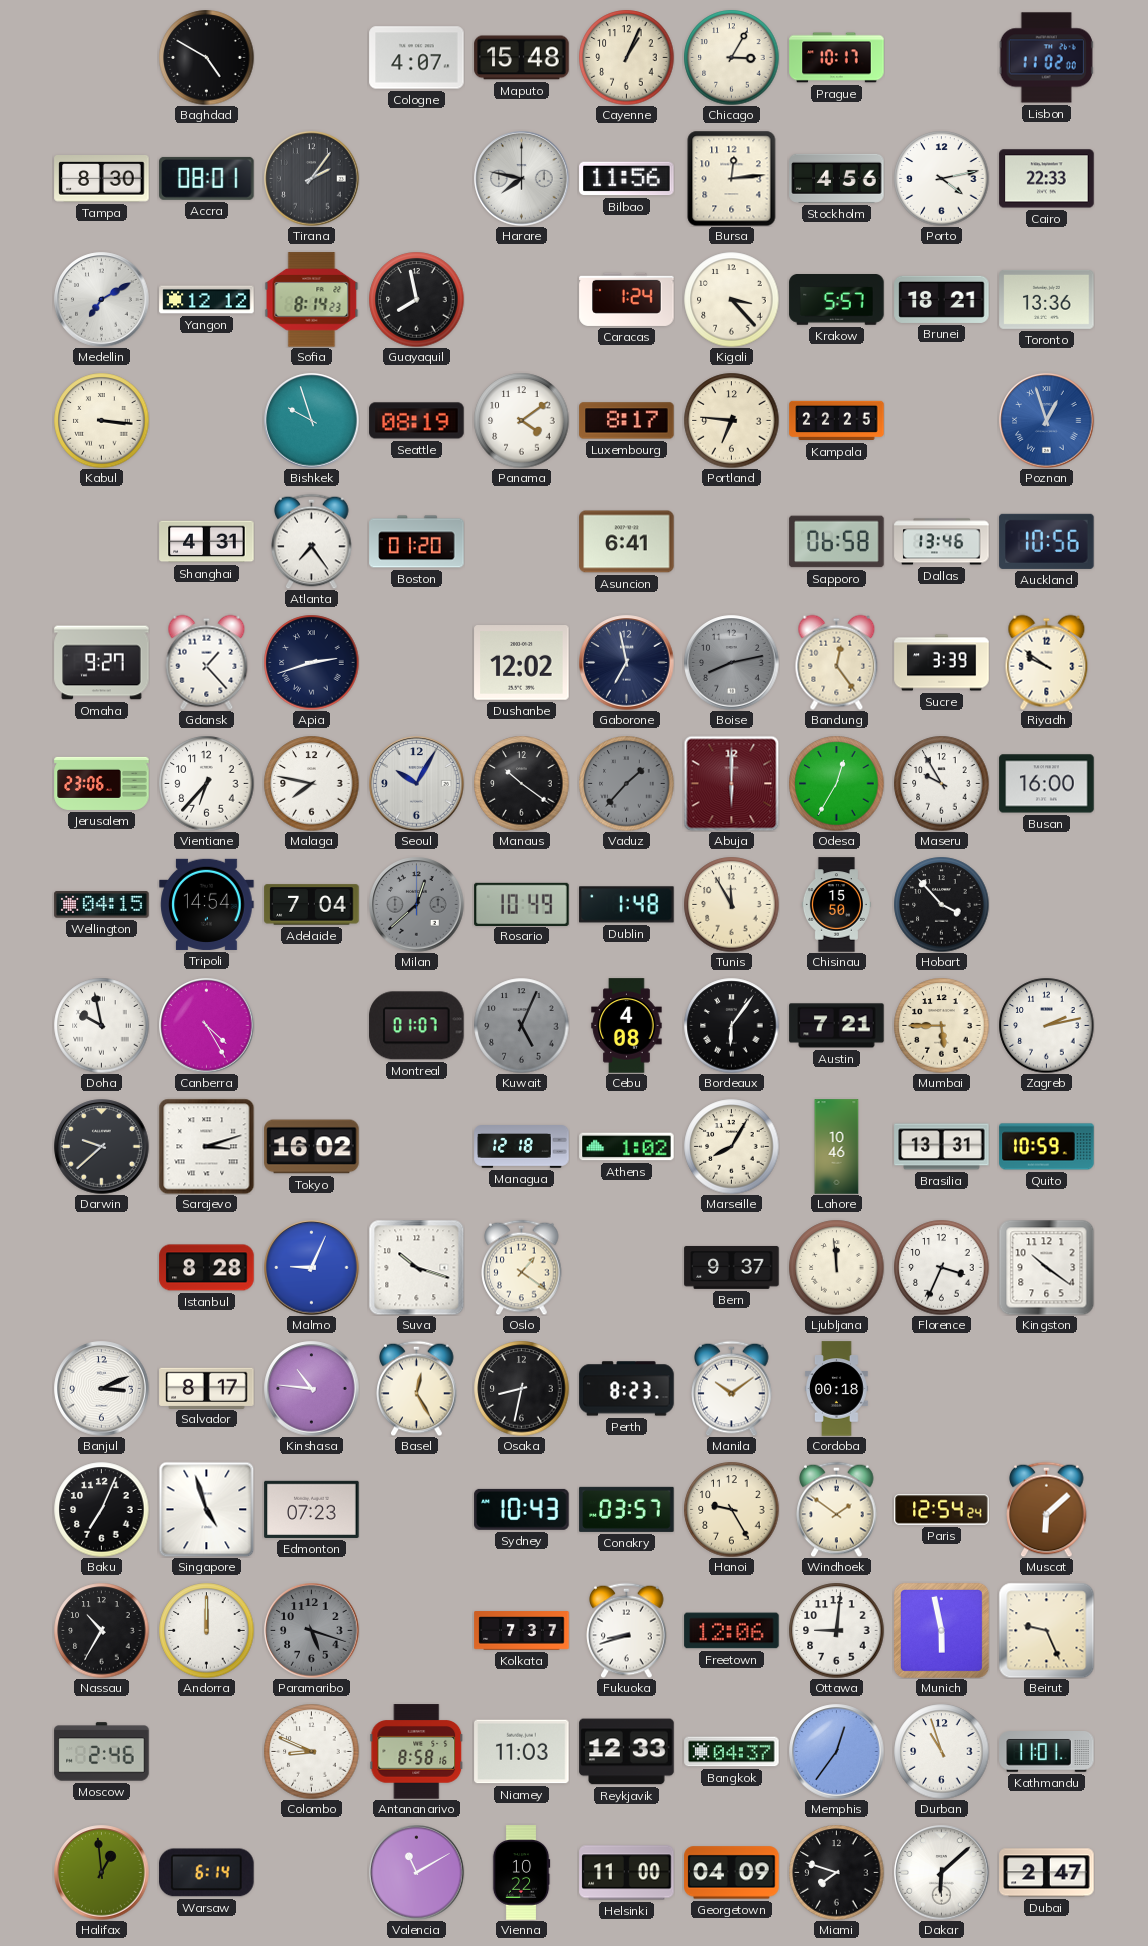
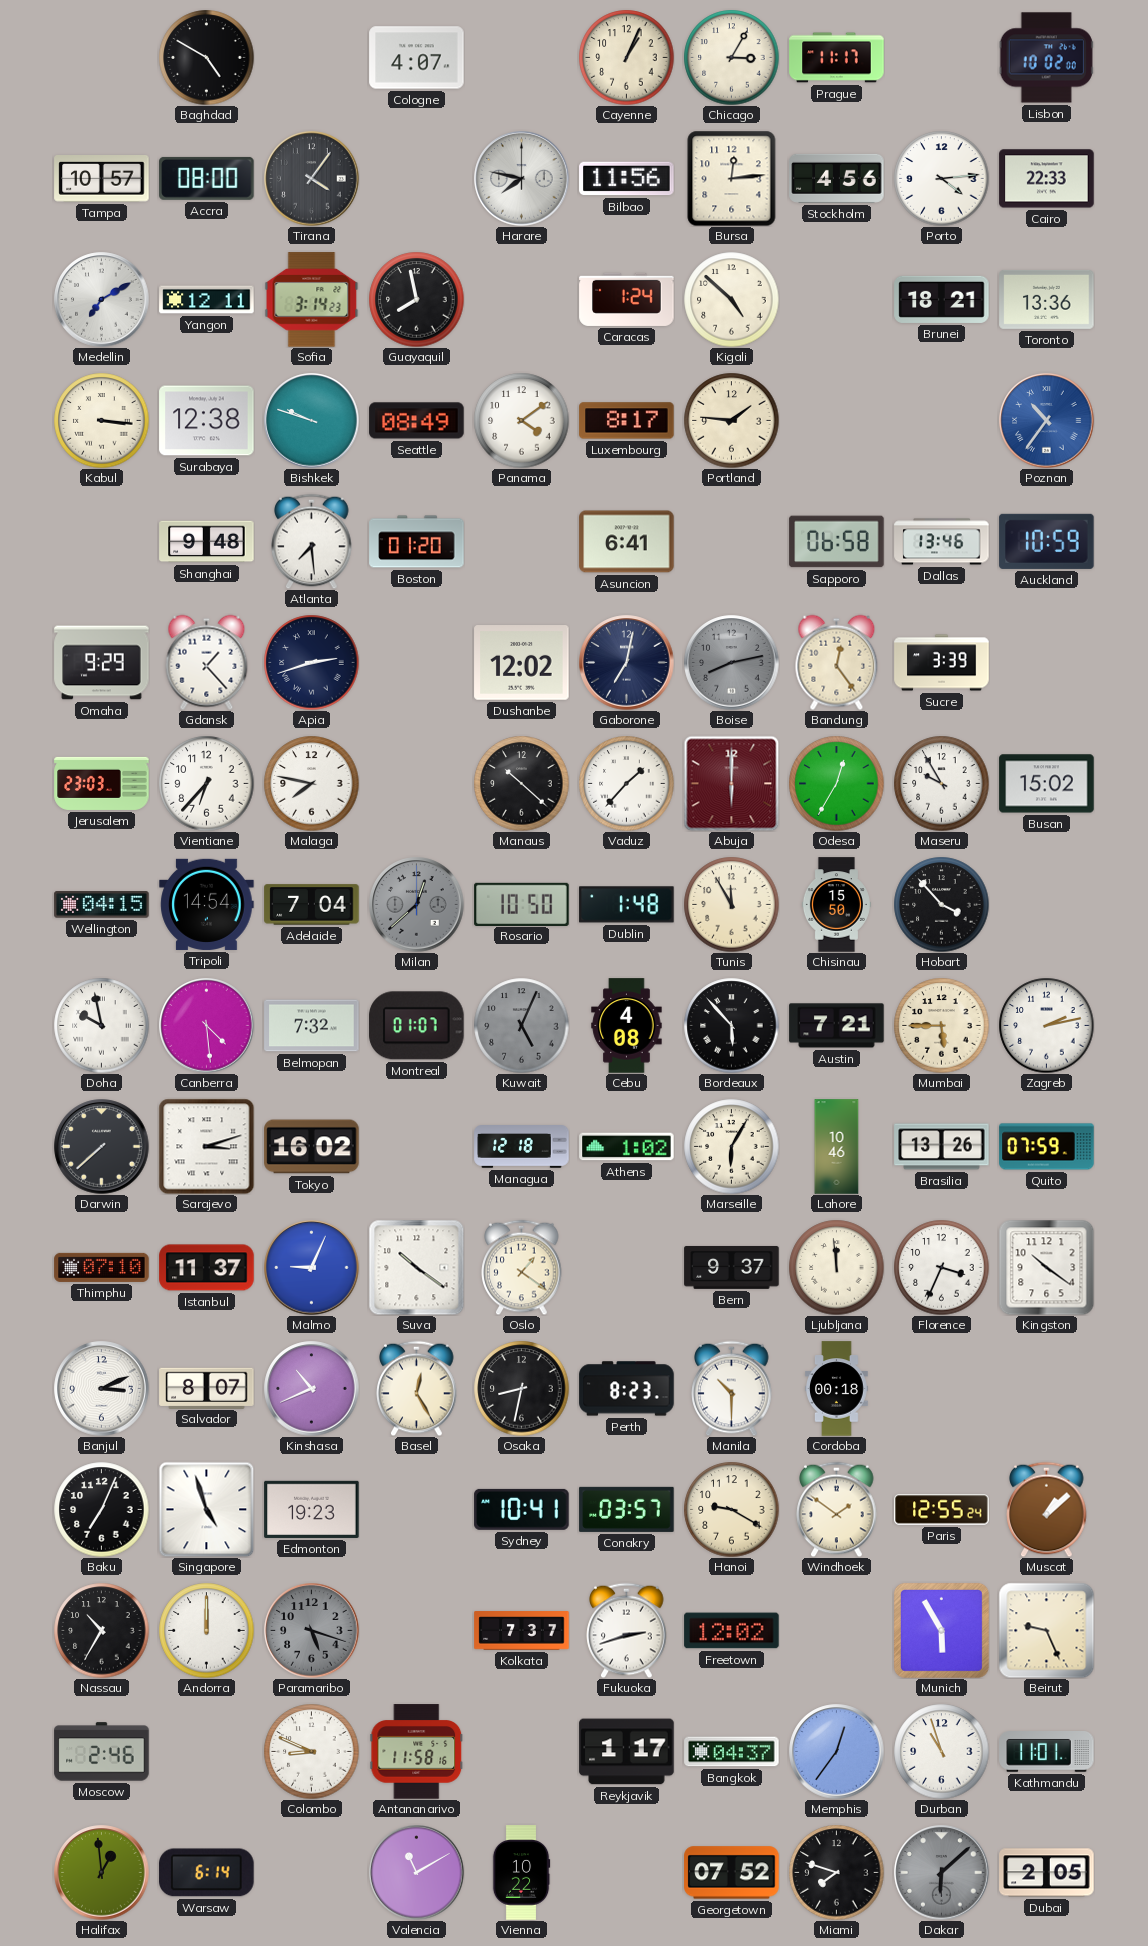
Maputo: 15:48 -> none
Prague: 10:17 -> 11:17
Lisbon: 11:02 -> 10:02
Tampa: 8:30 -> 10:57
Accra: 08:01 -> 08:00
Tirana: 2:06 -> 4:06
Porto: 4:13 -> 4:14
Yangon: 12:12 -> 12:11
Sofia: 8:14 -> 3:14
Kigali: 3:23 -> 4:52
Krakow: 5:57 -> none
Surabaya: none -> 12:38
Bishkek: 9:57 -> 9:48
Seattle: 08:19 -> 08:49
Portland: 6:46 -> 1:46
Kampala: 22:25 -> none
Poznan: 12:57 -> 10:36
Shanghai: 4:31 -> 9:48
Atlanta: 7:24 -> 7:29
Auckland: 10:56 -> 10:59
Omaha: 9:27 -> 9:29
Gaborone: 6:58 -> 7:02
Riyadh: 9:51 -> none
Jerusalem: 23:06 -> 23:03
Seoul: 10:05 -> none
Manaus: 10:21 -> 10:22
Vaduz dial: grey -> white
Busan: 16:00 -> 15:02
Rosario: 10:49 -> 10:50
Canberra: 4:25 -> 4:29
Belmopan: none -> 7:32
Bordeaux: 6:06 -> 5:53
Darwin: 9:38 -> 7:38
Marseille: 8:05 -> 6:05
Brasilia: 13:31 -> 13:26
Quito: 10:59 -> 07:59
Thimphu: none -> 07:10
Istanbul: 8:28 -> 11:37
Suva: 10:18 -> 10:21
Salvador: 8:17 -> 8:07
Kinshasa: 10:46 -> 10:41
Manila: 10:09 -> 10:30
Edmonton: 07:23 -> 19:23
Sydney: 10:43 -> 10:41
Hanoi: 9:25 -> 9:20
Paris: 12:54 -> 12:55
Muscat: 6:08 -> 1:08
Fukuoka: 8:42 -> 2:42
Freetown: 12:06 -> 12:02
Ottawa: 9:01 -> none
Munich: 5:58 -> 5:55
Antananarivo: 8:58 -> 11:58
Niamey: 11:03 -> none
Reykjavik: 12:33 -> 1:17
Helsinki: 11:00 -> none
Georgetown: 04:09 -> 07:52
Dakar dial: white -> grey
Dubai: 2:47 -> 2:05
